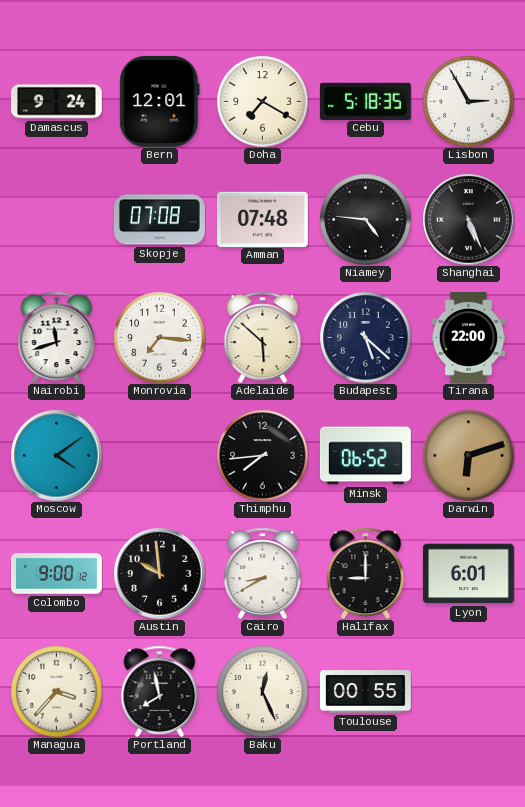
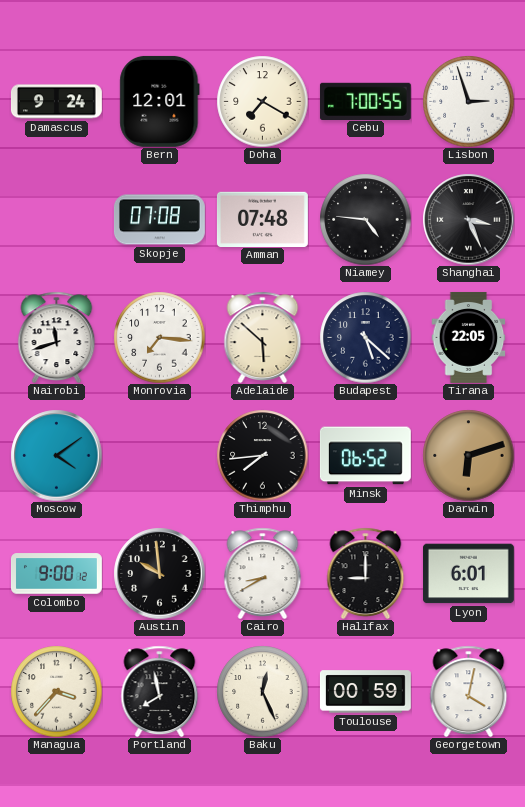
Cebu: 5:18 -> 7:00
Lisbon: 2:55 -> 2:57
Shanghai: 5:26 -> 3:26
Tirana: 22:00 -> 22:05
Toulouse: 00:55 -> 00:59
Georgetown: none -> 4:02
